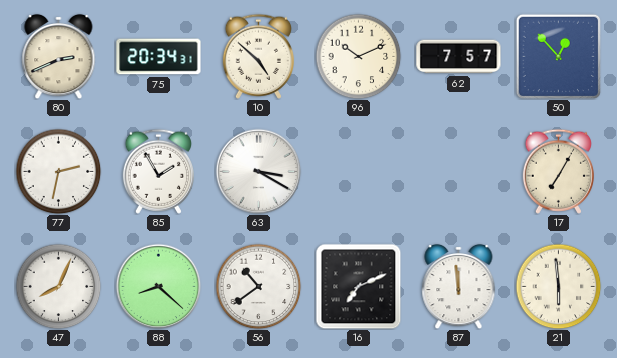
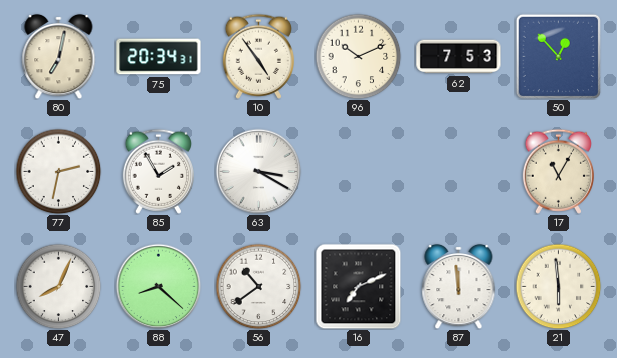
80: 2:41 -> 7:02
10: 4:52 -> 4:54
62: 7:57 -> 7:53
17: 7:05 -> 11:05
